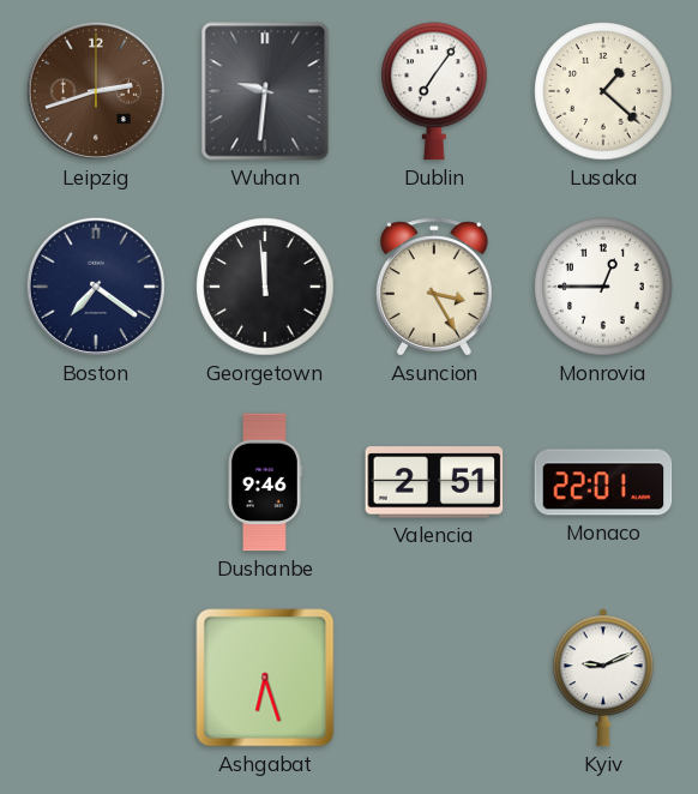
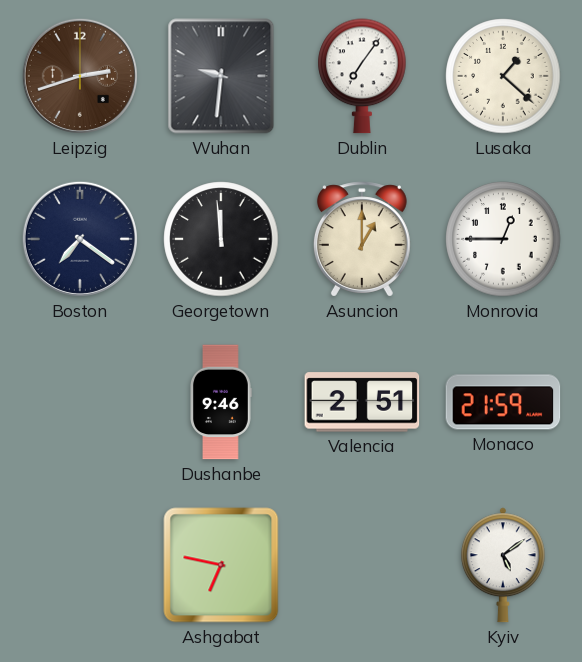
Asuncion: 3:25 -> 1:00
Monaco: 22:01 -> 21:59
Ashgabat: 6:27 -> 6:47
Kyiv: 9:11 -> 5:09
